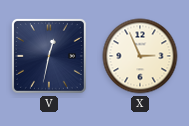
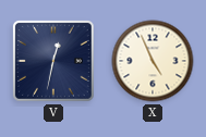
X: 2:56 -> 4:56
